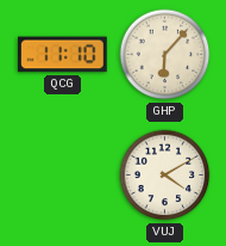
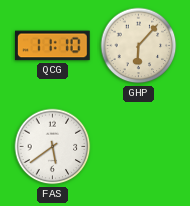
FAS: none -> 5:39
VUJ: 4:10 -> none
